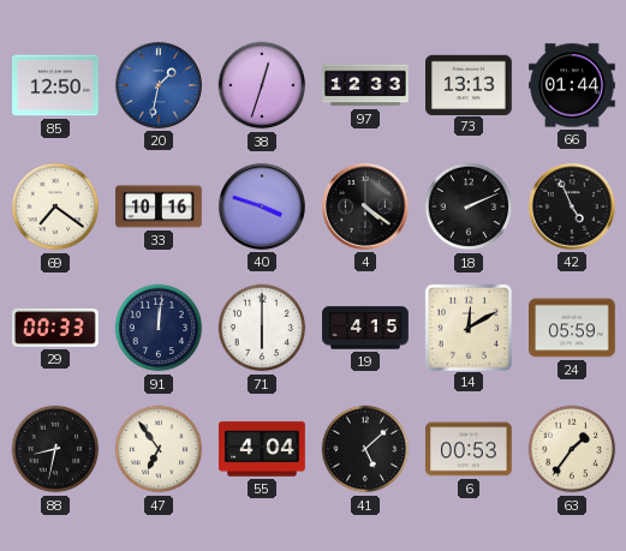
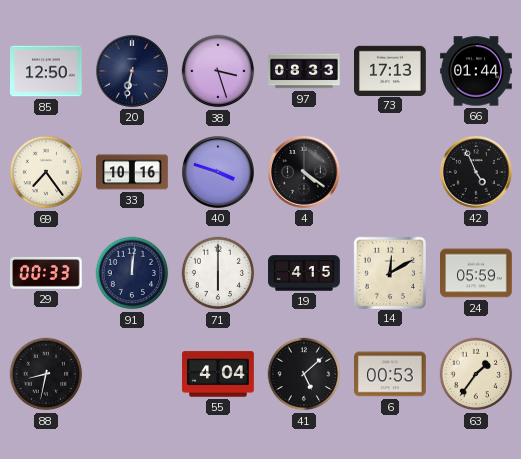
20: 1:32 -> 6:32
20 dial: blue -> navy
38: 12:33 -> 3:27
97: 12:33 -> 08:33
73: 13:13 -> 17:13
69: 7:21 -> 7:24
18: 2:11 -> none
47: 6:54 -> none
